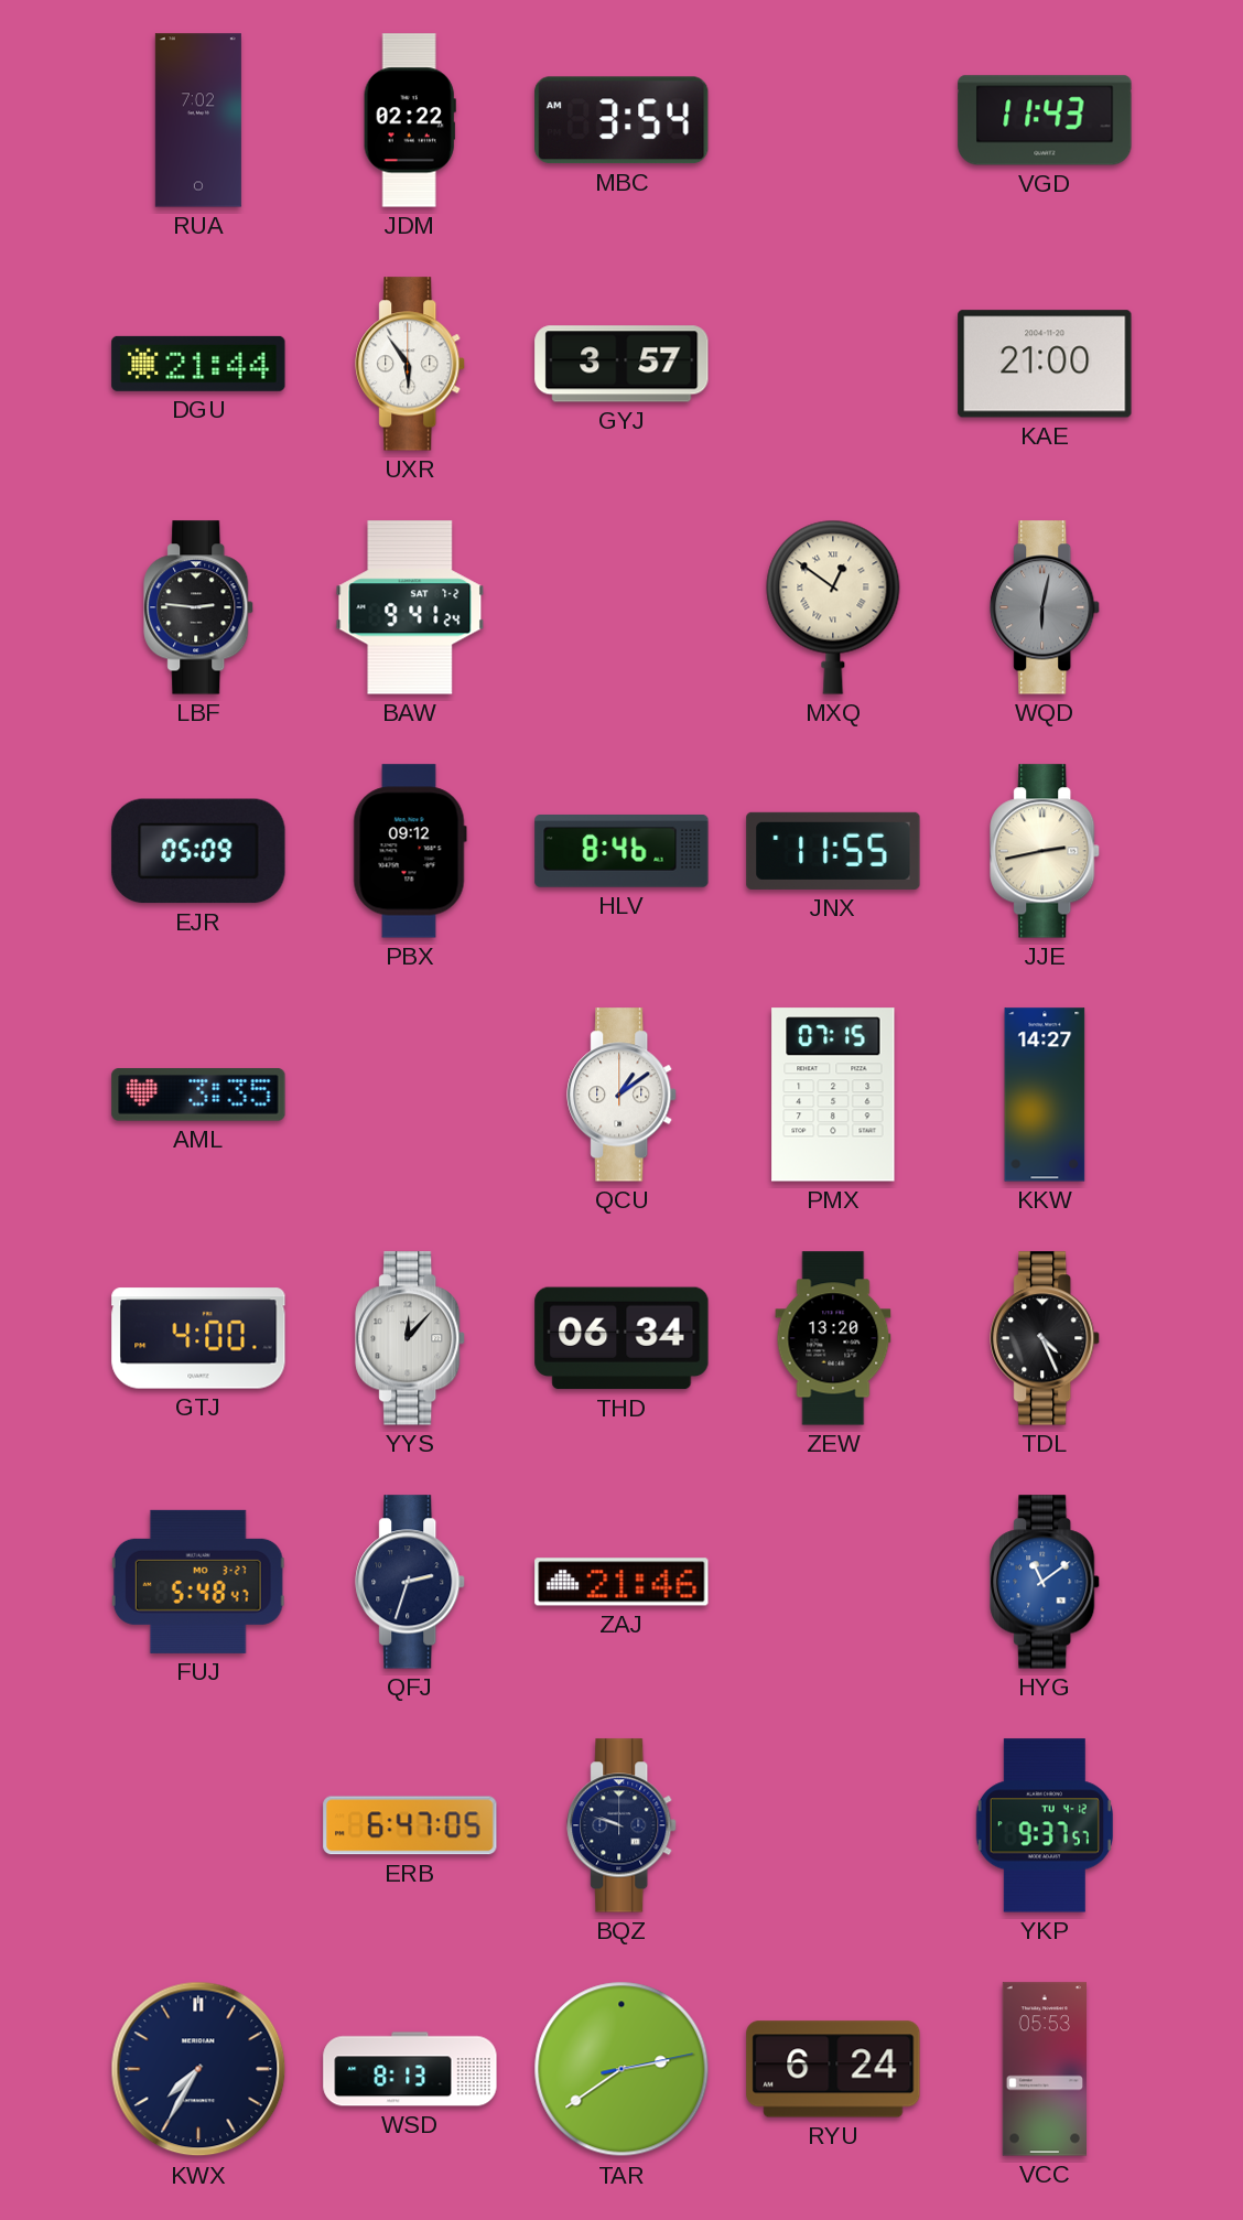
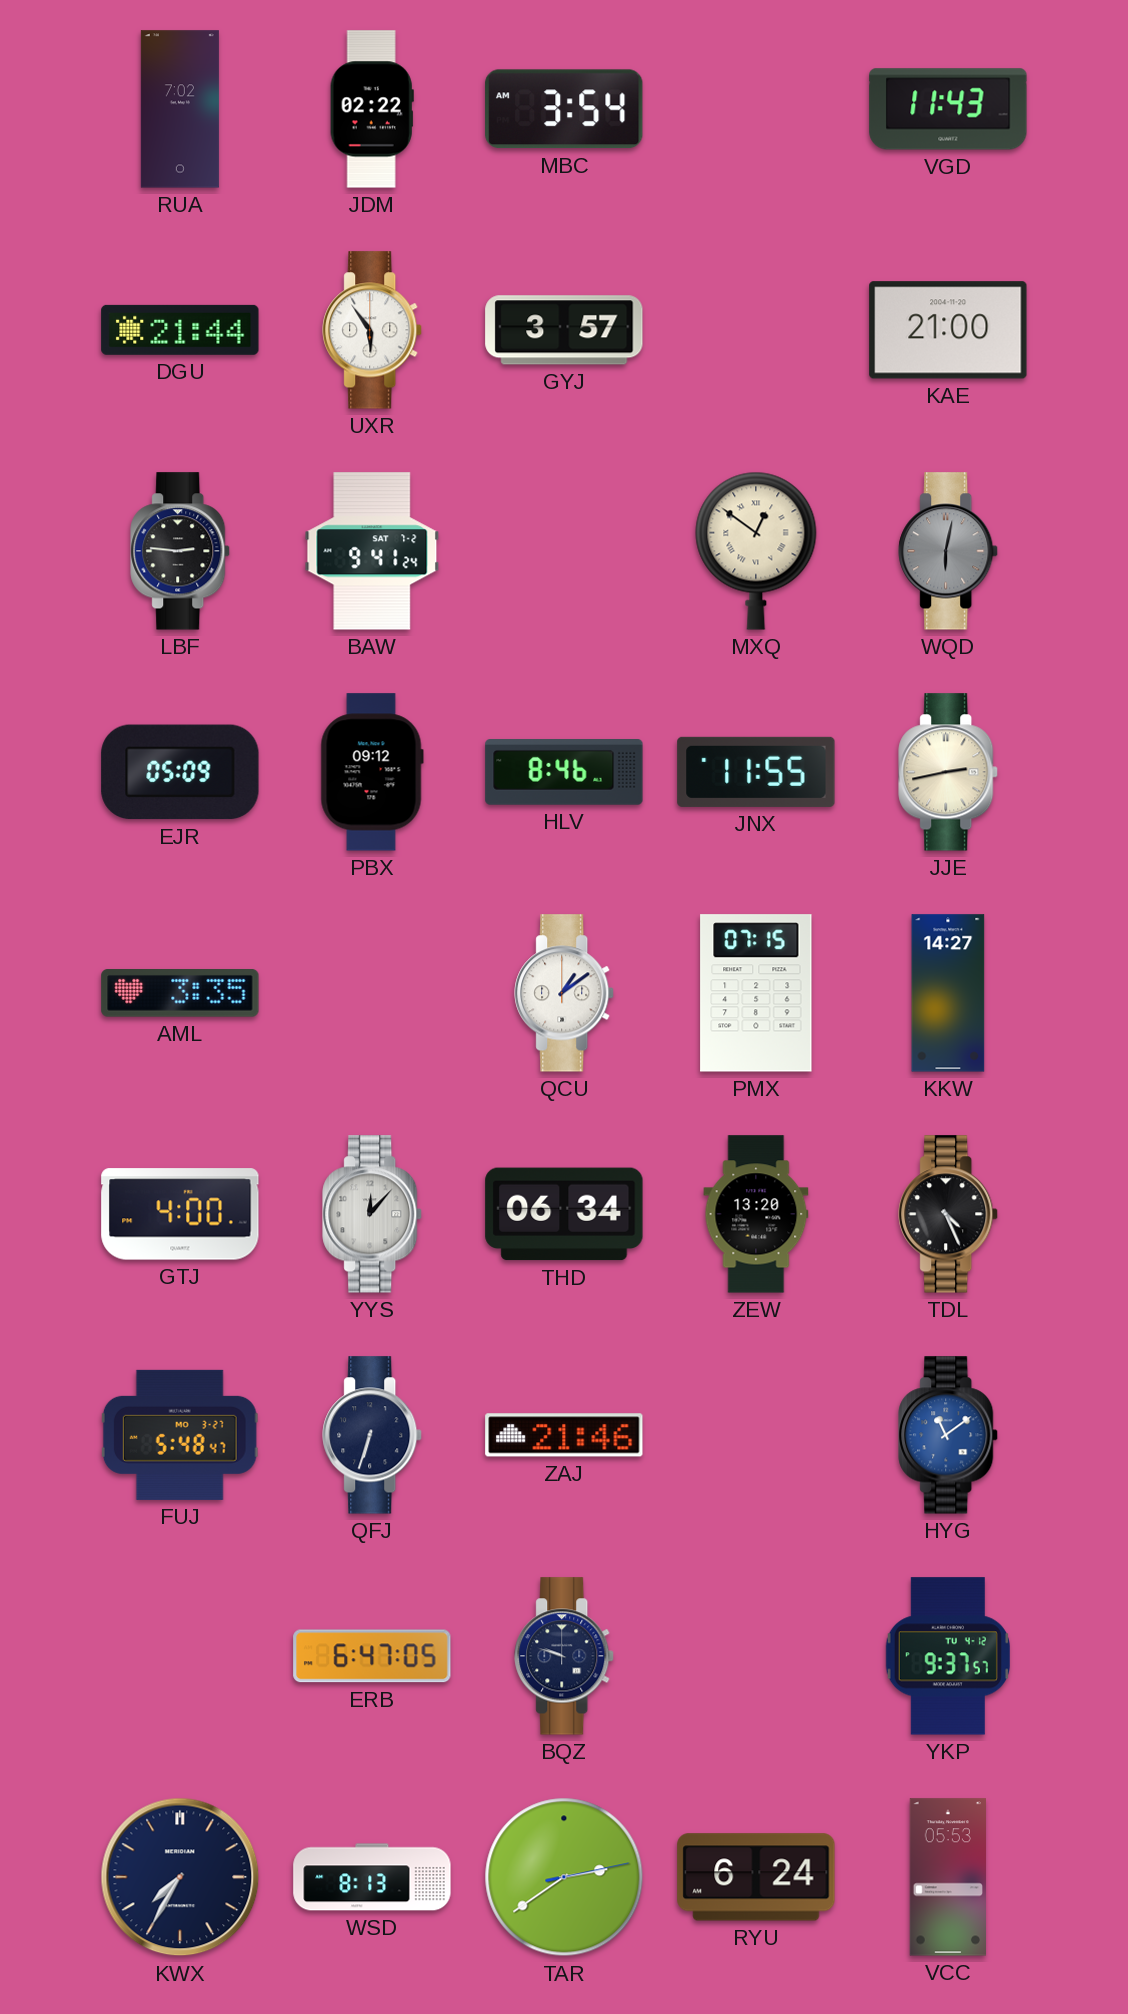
QFJ: 2:33 -> 6:33
